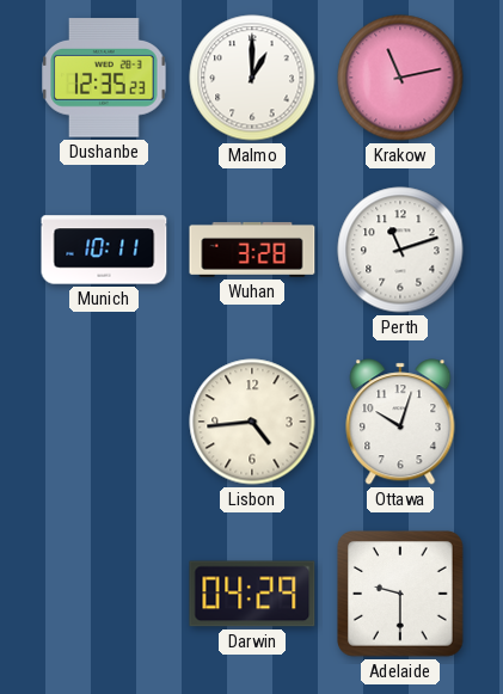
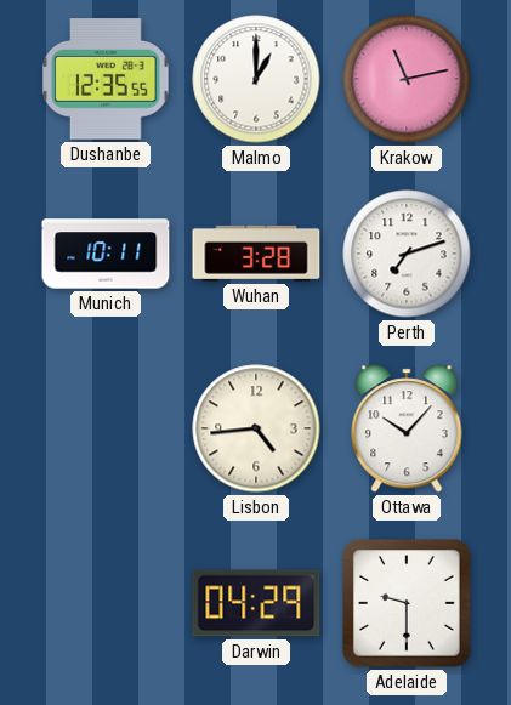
Dushanbe: 12:35:23 -> 12:35:55
Perth: 11:12 -> 7:12
Ottawa: 10:03 -> 10:07
